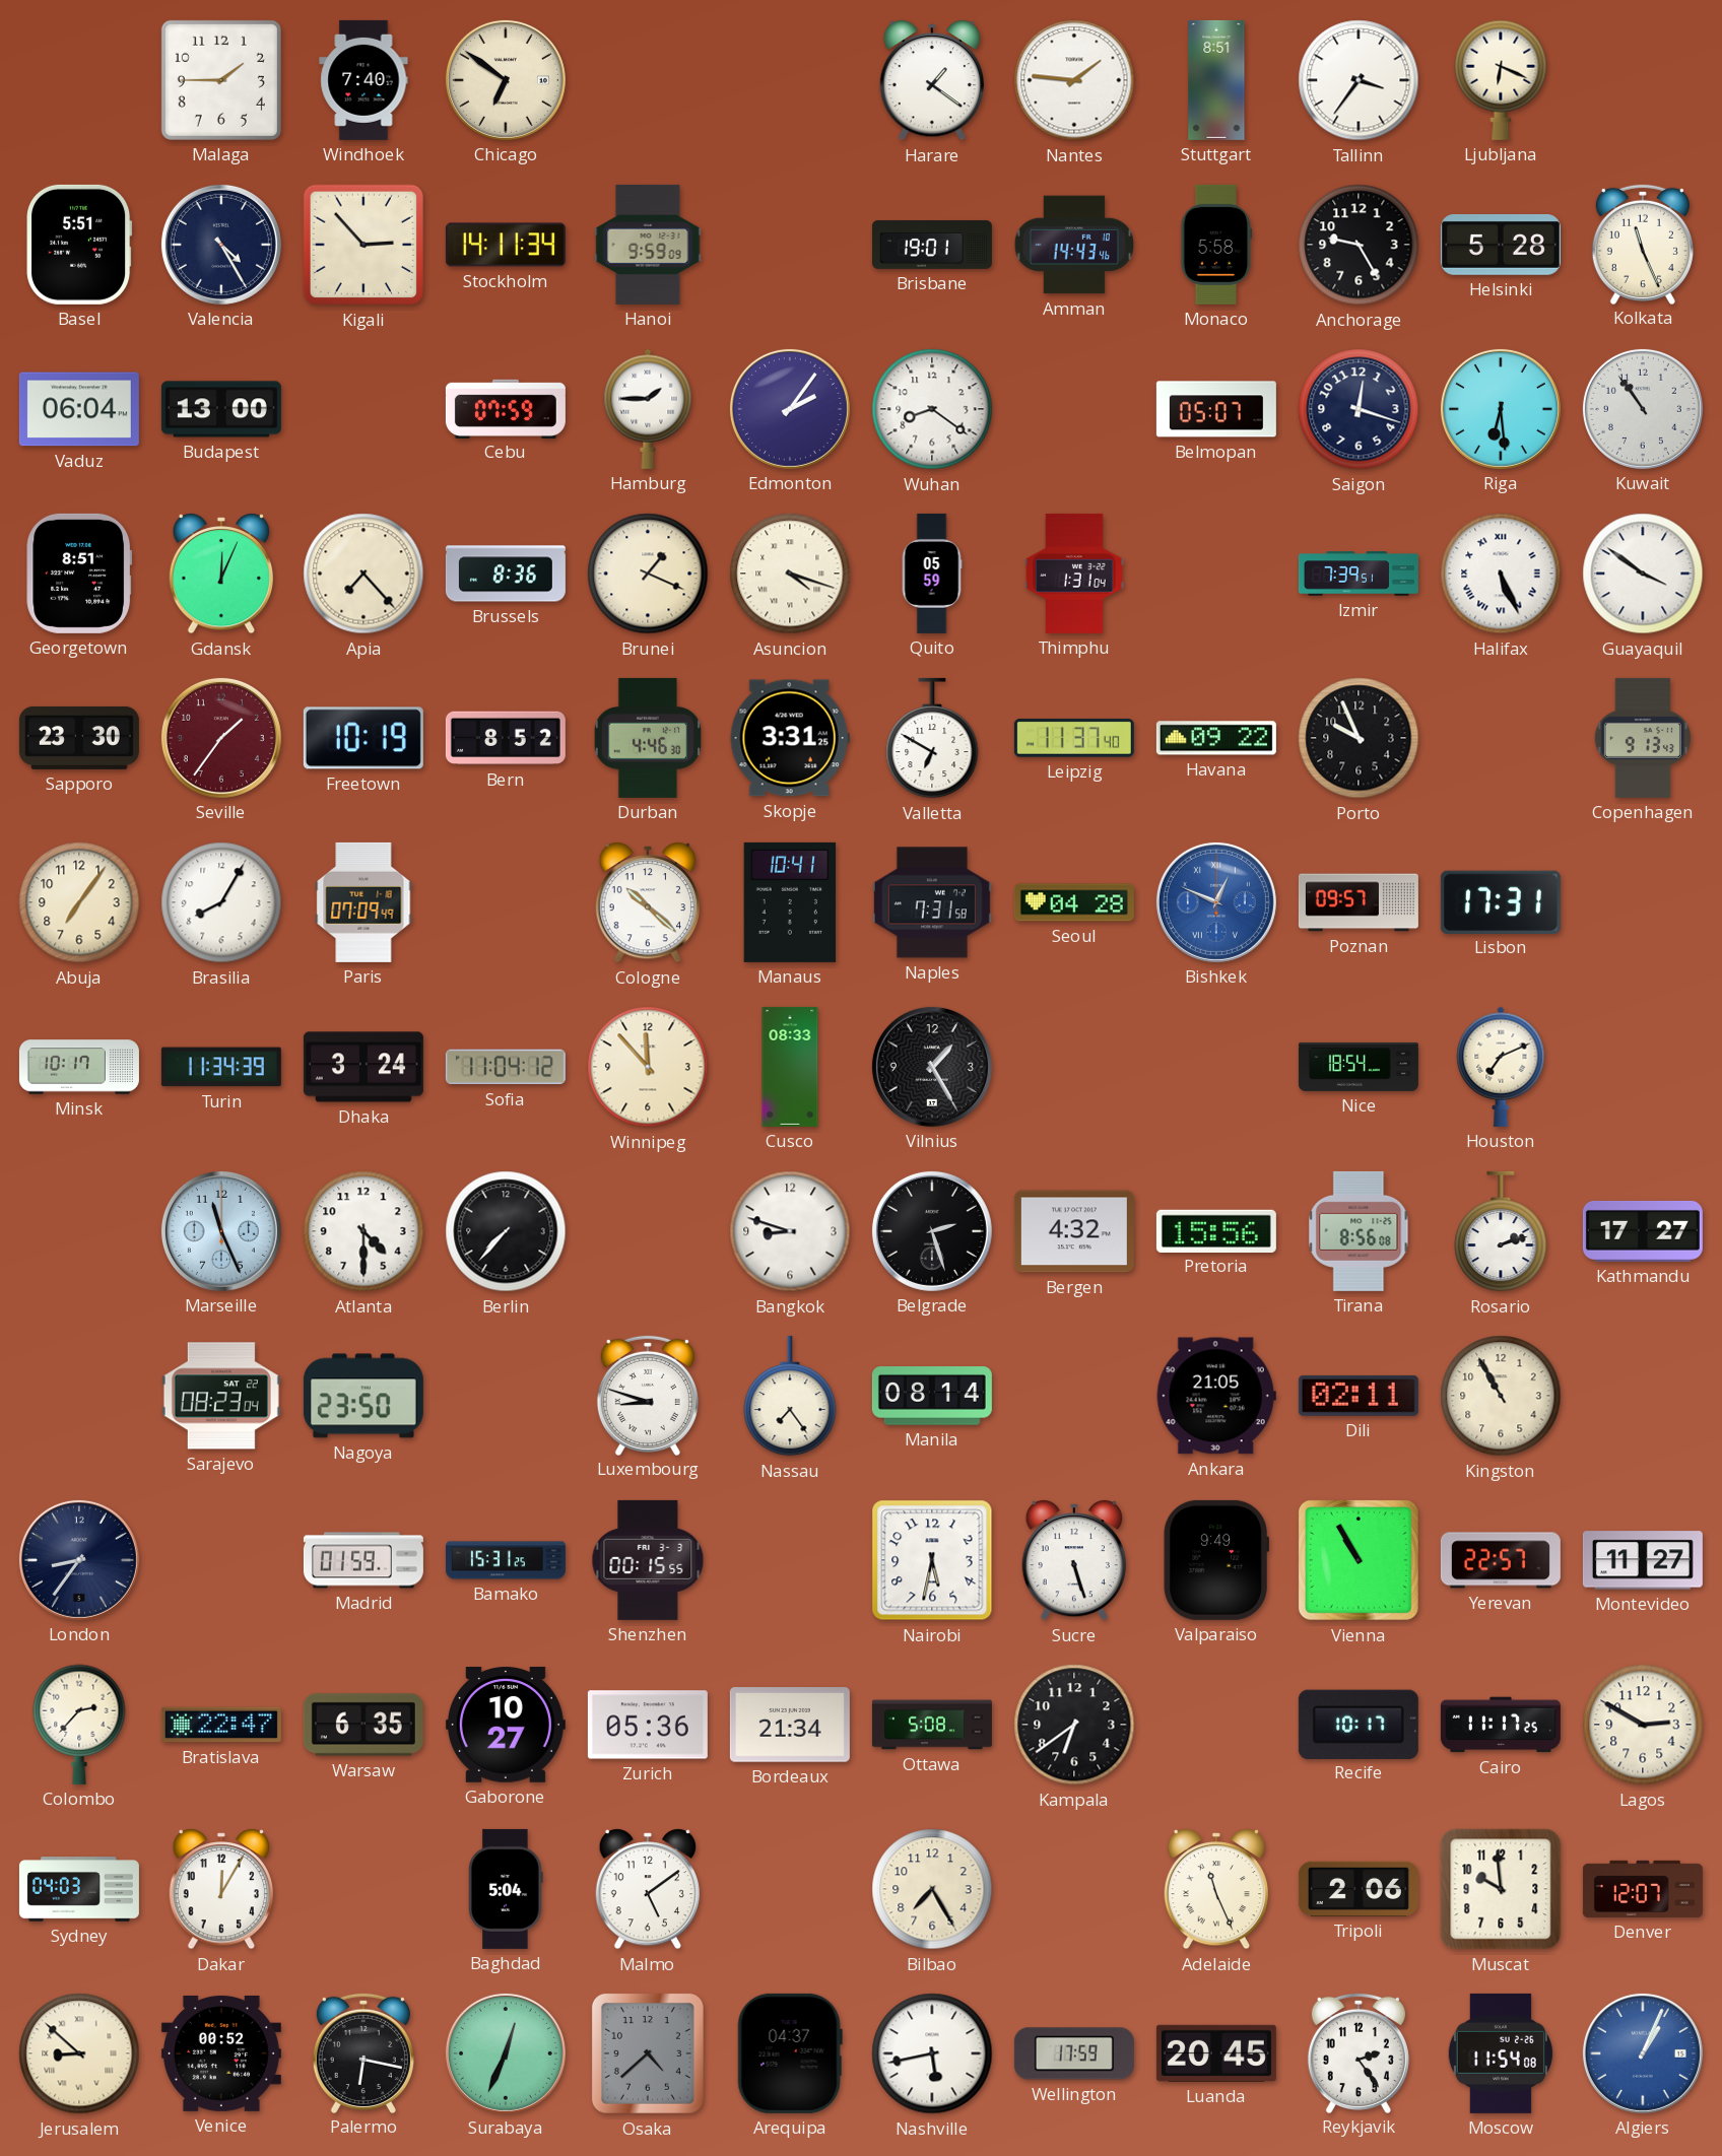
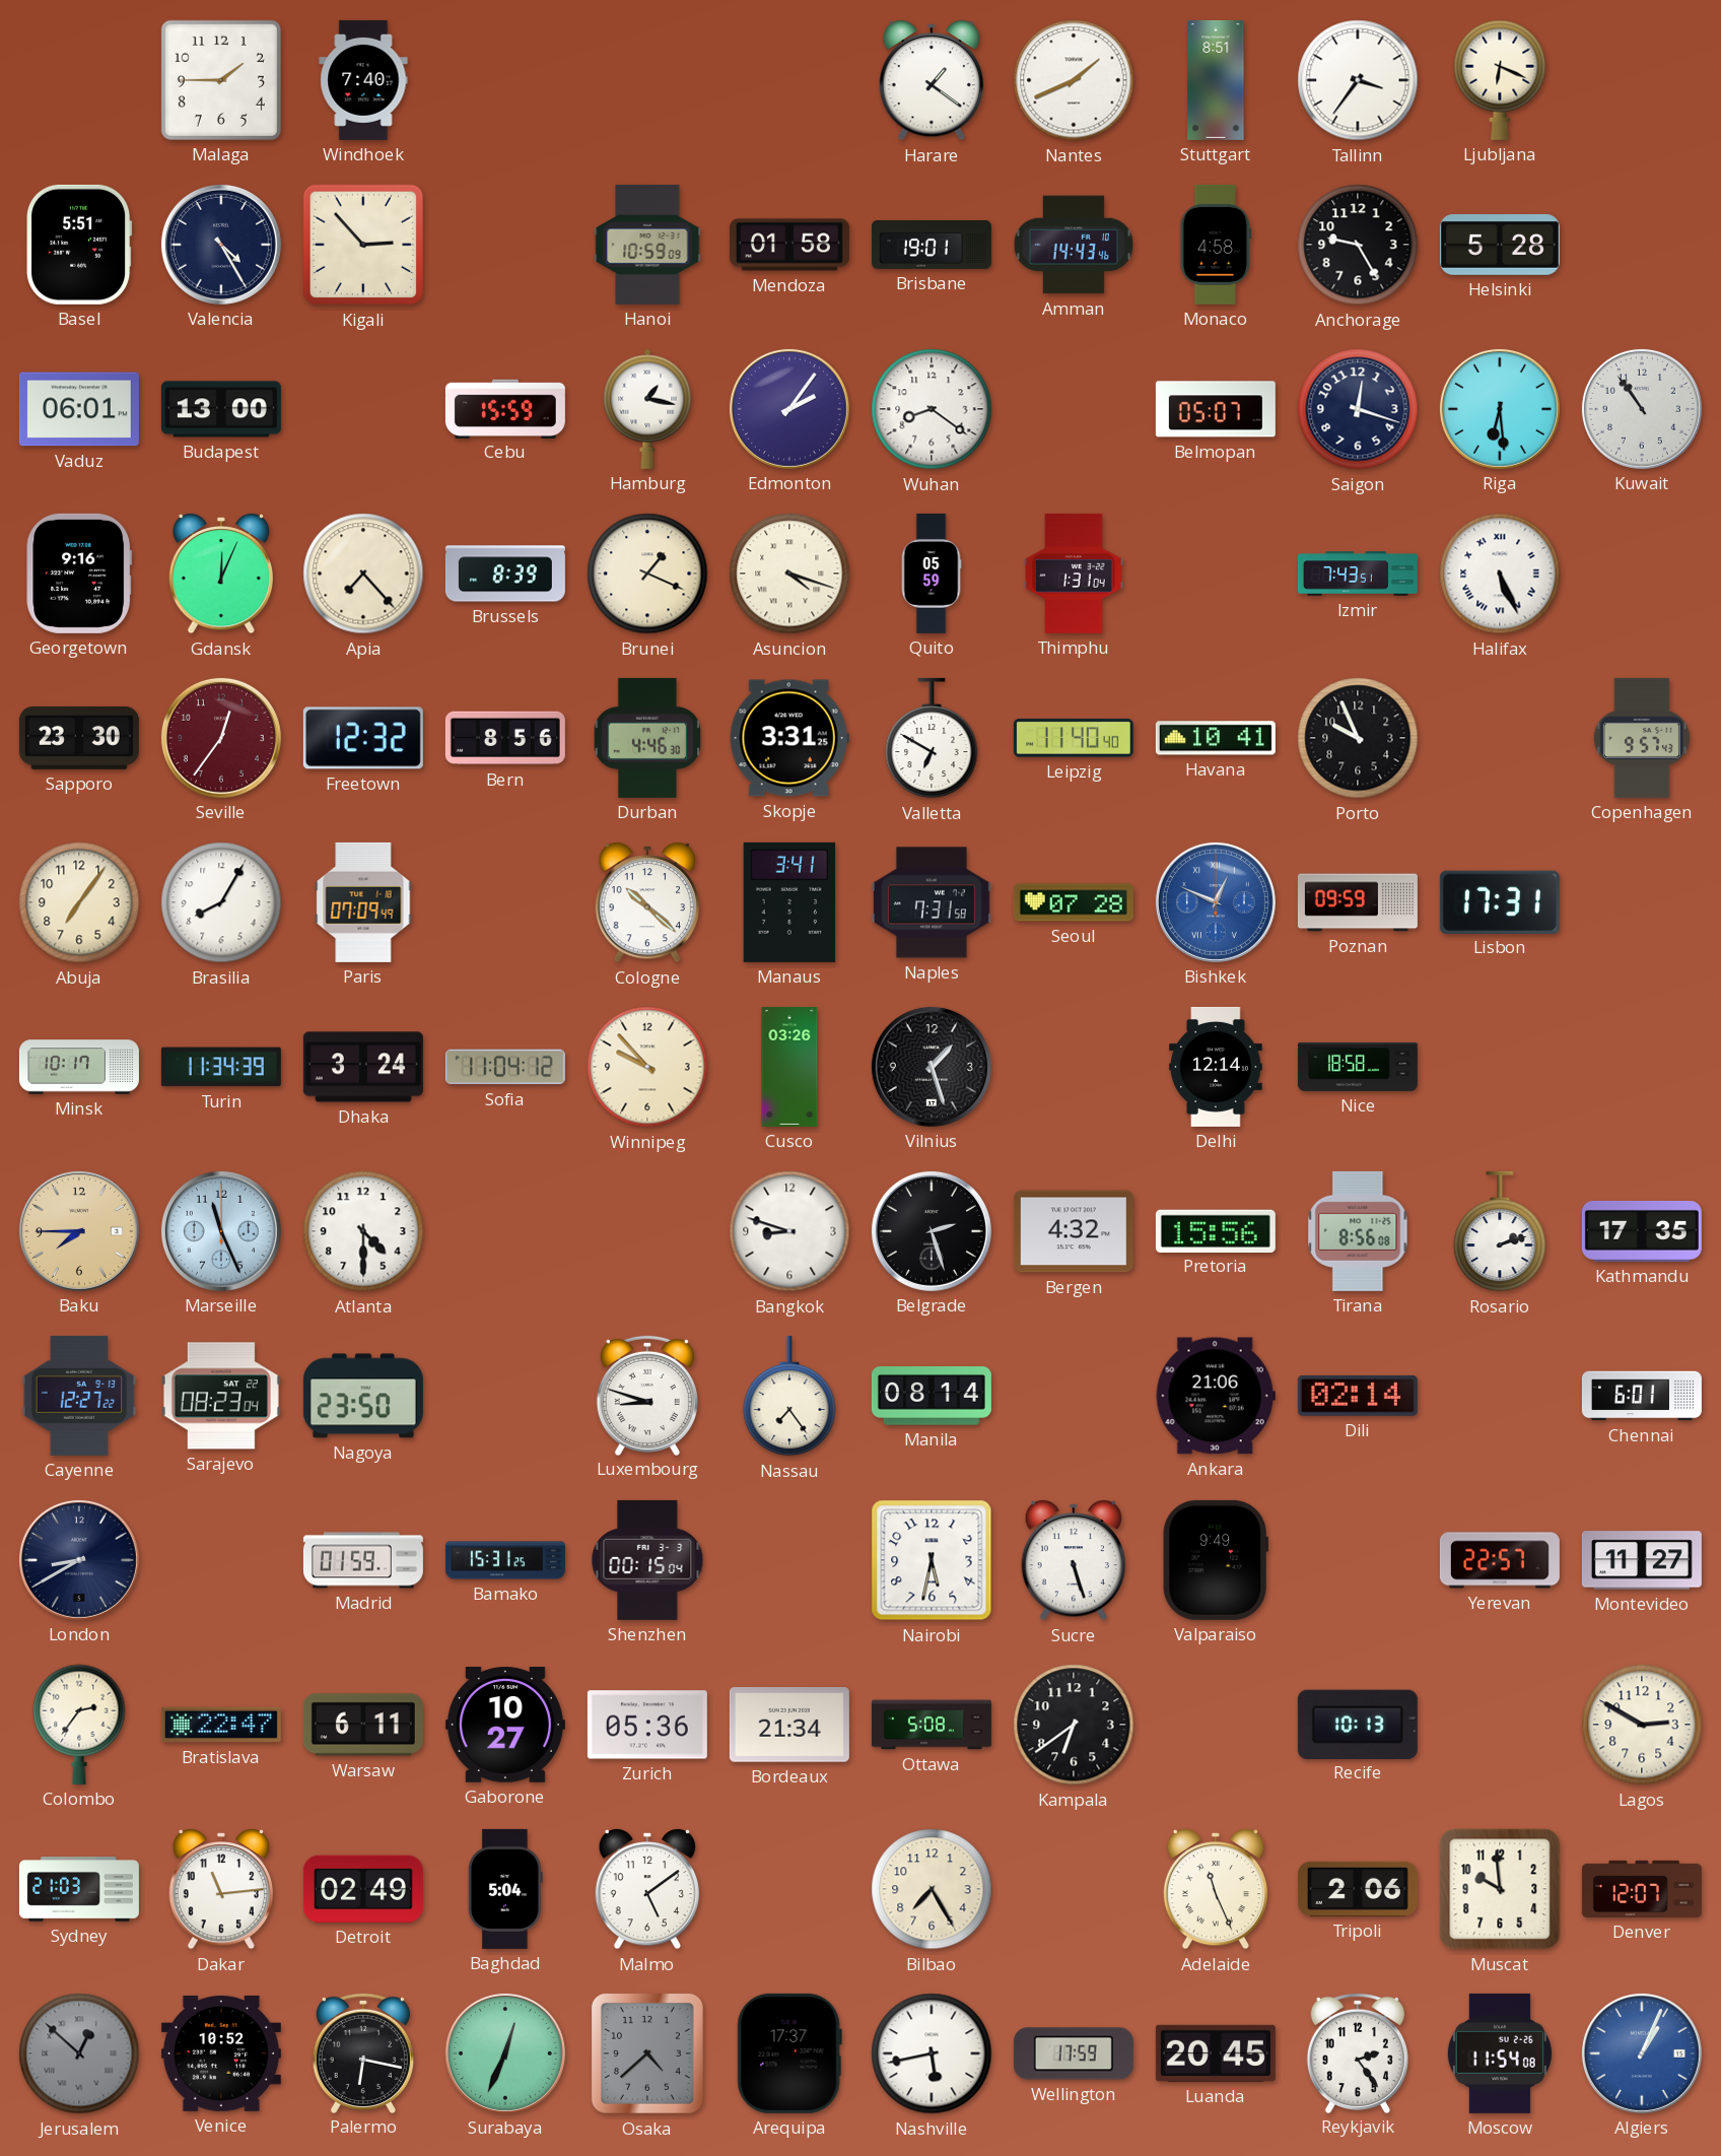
Chicago: 6:51 -> none
Nantes: 1:46 -> 1:41
Stockholm: 14:11 -> none
Hanoi: 9:59 -> 10:59
Mendoza: none -> 01:58
Monaco: 5:58 -> 4:58
Kolkata: 11:26 -> none
Vaduz: 06:04 -> 06:01
Cebu: 07:59 -> 15:59
Hamburg: 1:45 -> 1:17
Georgetown: 8:51 -> 9:16
Brussels: 8:36 -> 8:39
Izmir: 7:39 -> 7:43
Guayaquil: 3:51 -> none
Seville: 1:36 -> 12:36
Freetown: 10:19 -> 12:32
Bern: 8:52 -> 8:56
Leipzig: 11:37 -> 11:40
Havana: 09:22 -> 10:41
Copenhagen: 9:13 -> 9:57
Manaus: 10:41 -> 3:41
Seoul: 04:28 -> 07:28
Poznan: 09:57 -> 09:59
Winnipeg: 11:53 -> 9:53
Cusco: 08:33 -> 03:26
Vilnius: 1:25 -> 1:27
Delhi: none -> 12:14
Nice: 18:54 -> 18:58
Houston: 7:11 -> none
Baku: none -> 7:45
Berlin: 7:37 -> none
Kathmandu: 17:27 -> 17:35
Cayenne: none -> 12:27
Ankara: 21:05 -> 21:06
Dili: 02:11 -> 02:14
Kingston: 10:55 -> none
Chennai: none -> 6:01
London: 8:36 -> 8:40
Shenzhen: 00:15:55 -> 00:15:04
Vienna: 10:55 -> none
Colombo: 2:37 -> 2:36
Warsaw: 6:35 -> 6:11
Recife: 10:17 -> 10:13
Cairo: 11:17 -> none
Sydney: 04:03 -> 21:03
Dakar: 12:05 -> 11:14
Detroit: none -> 02:49
Jerusalem: 8:52 -> 12:52
Jerusalem dial: cream -> grey
Venice: 00:52 -> 10:52
Arequipa: 04:37 -> 17:37
